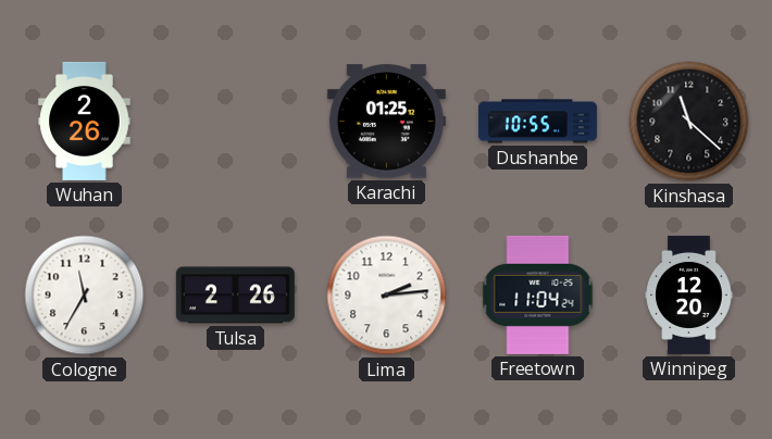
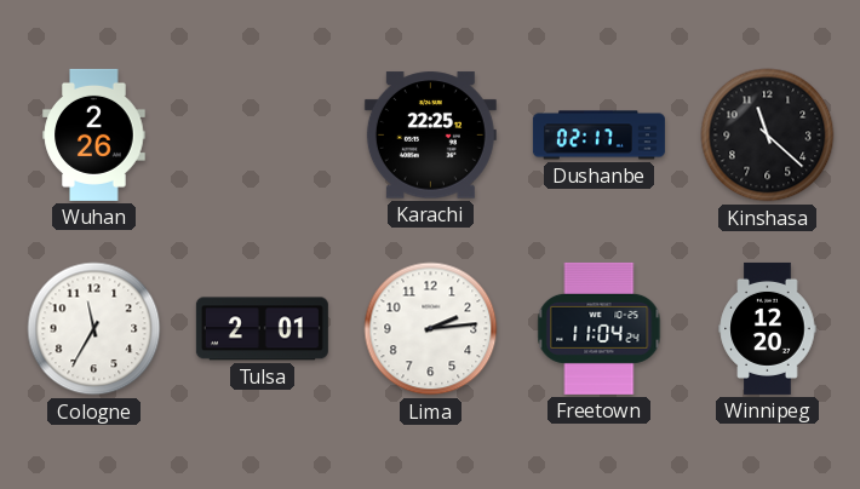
Karachi: 01:25 -> 22:25
Dushanbe: 10:55 -> 02:17
Tulsa: 2:26 -> 2:01
